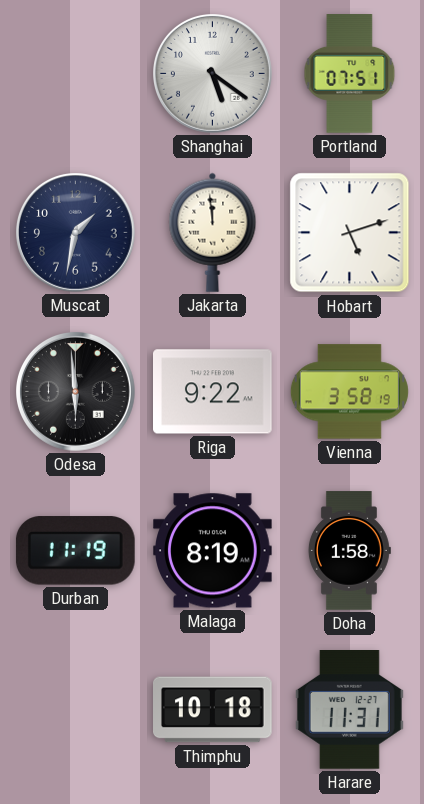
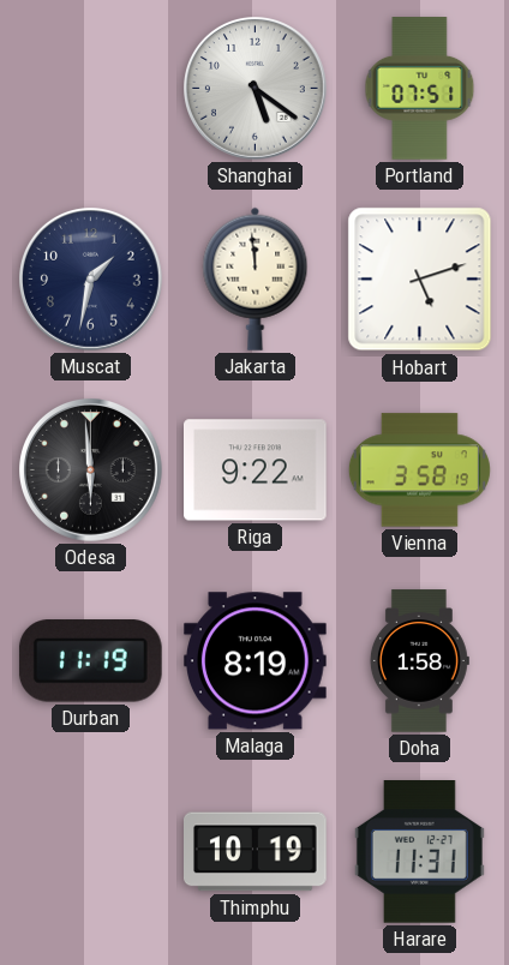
Thimphu: 10:18 -> 10:19
